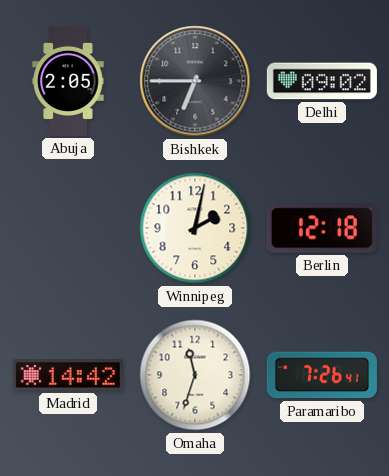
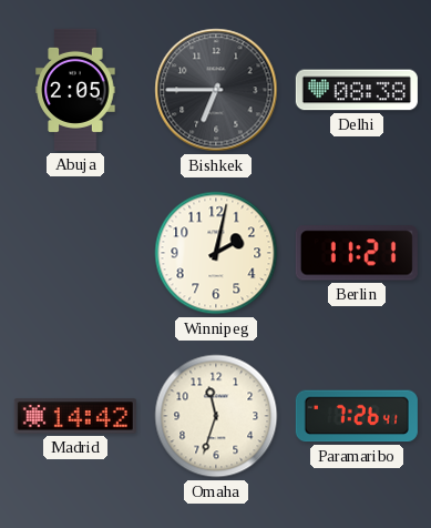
Delhi: 09:02 -> 08:38
Berlin: 12:18 -> 11:21
